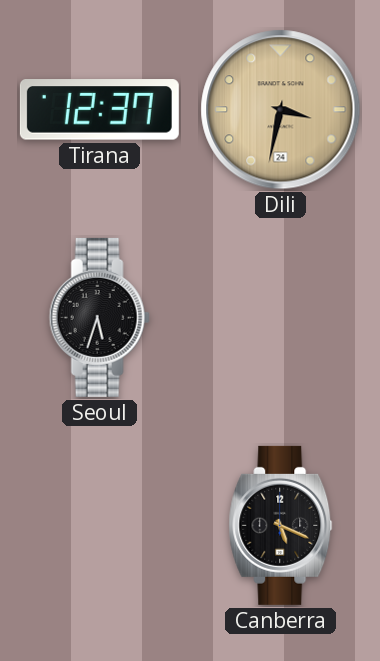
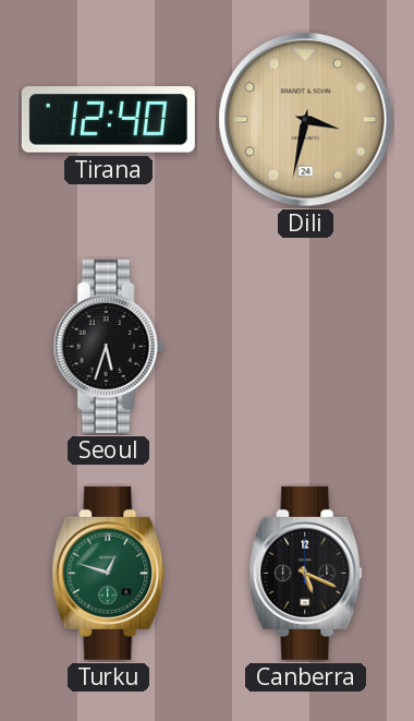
Tirana: 12:37 -> 12:40
Turku: none -> 12:48
